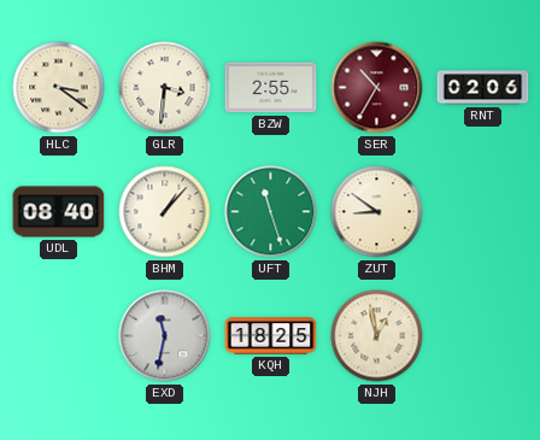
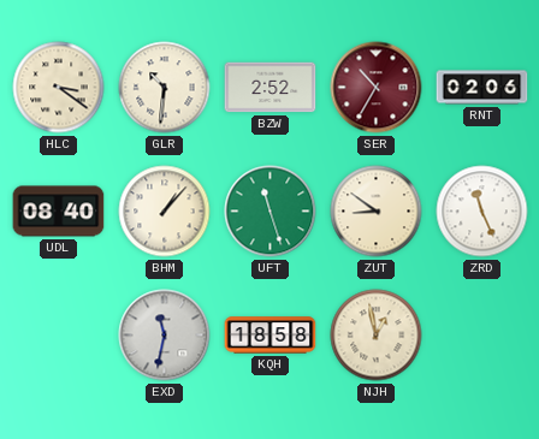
GLR: 3:31 -> 10:31
BZW: 2:55 -> 2:52
ZRD: none -> 11:26
KQH: 18:25 -> 18:58
